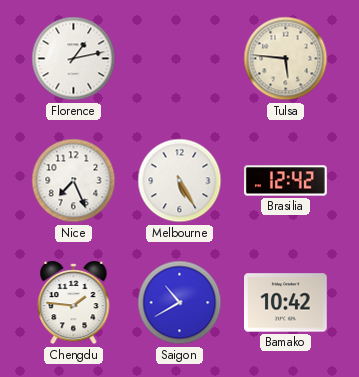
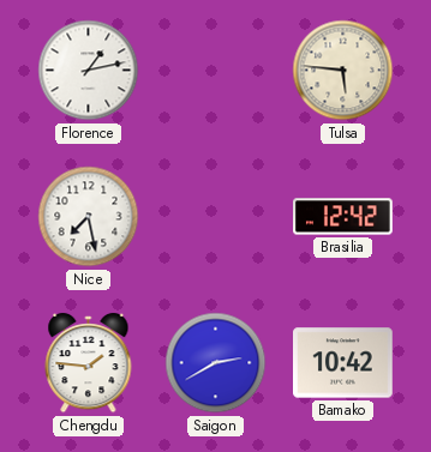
Nice: 7:26 -> 7:28
Melbourne: 5:25 -> none
Saigon: 10:40 -> 2:40
